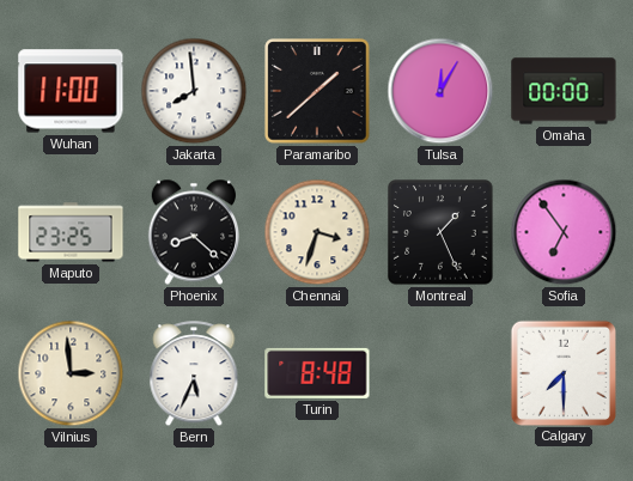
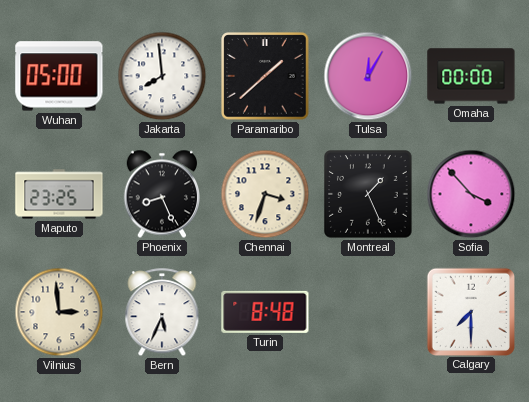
Wuhan: 11:00 -> 05:00
Phoenix: 8:22 -> 8:26
Sofia: 6:54 -> 3:53
